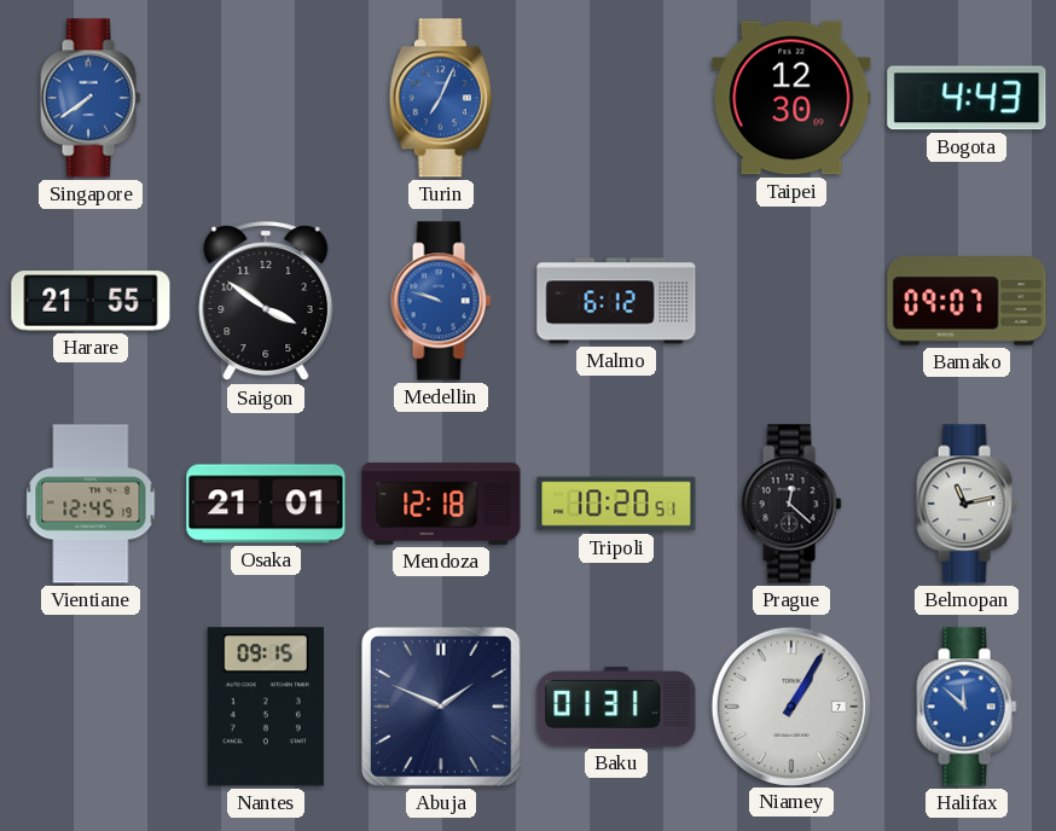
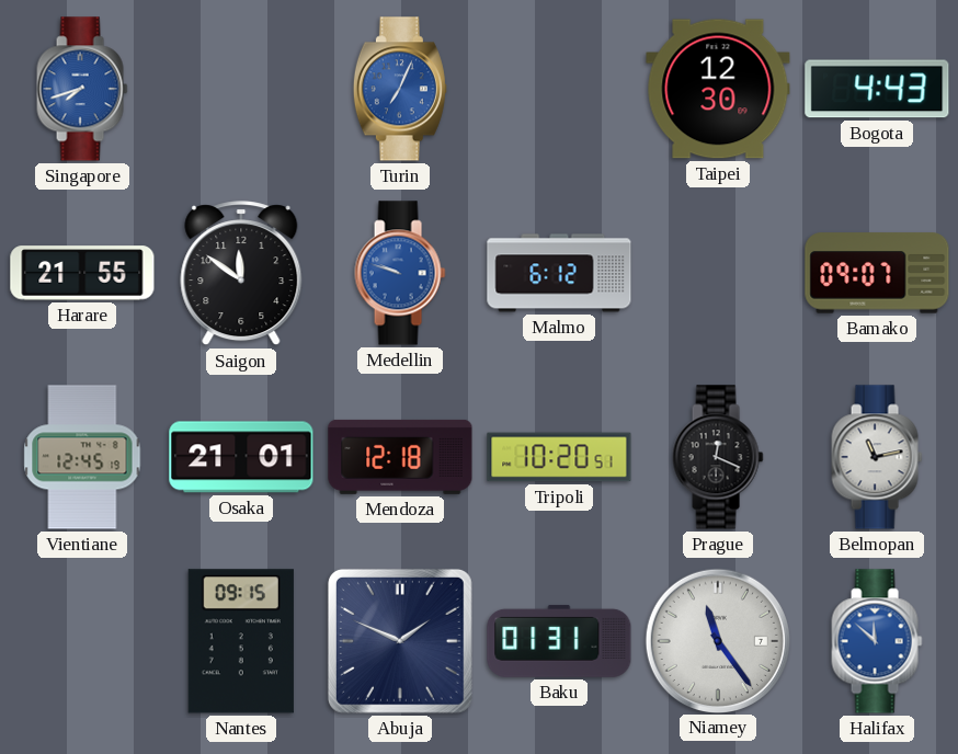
Singapore: 7:39 -> 7:42
Saigon: 3:51 -> 11:51
Prague: 12:22 -> 12:19
Niamey: 1:05 -> 11:24
